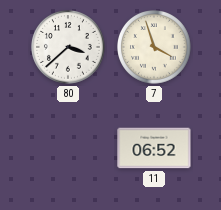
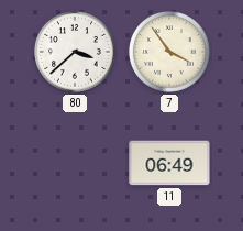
7: 3:57 -> 3:54
11: 06:52 -> 06:49
